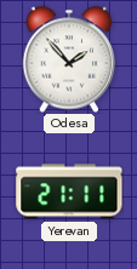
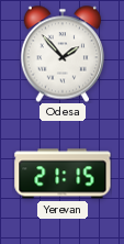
Yerevan: 21:11 -> 21:15
